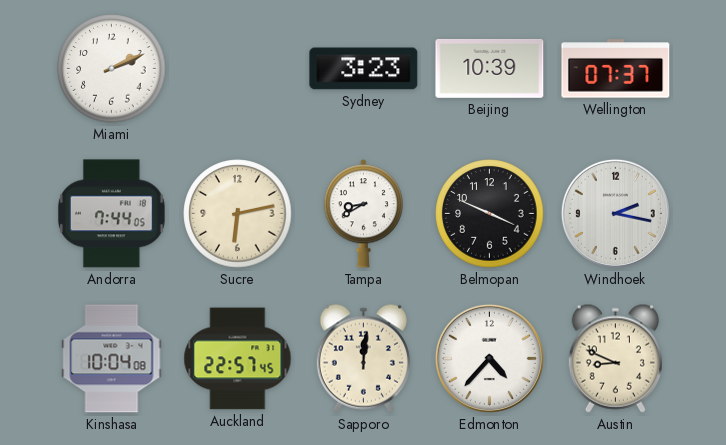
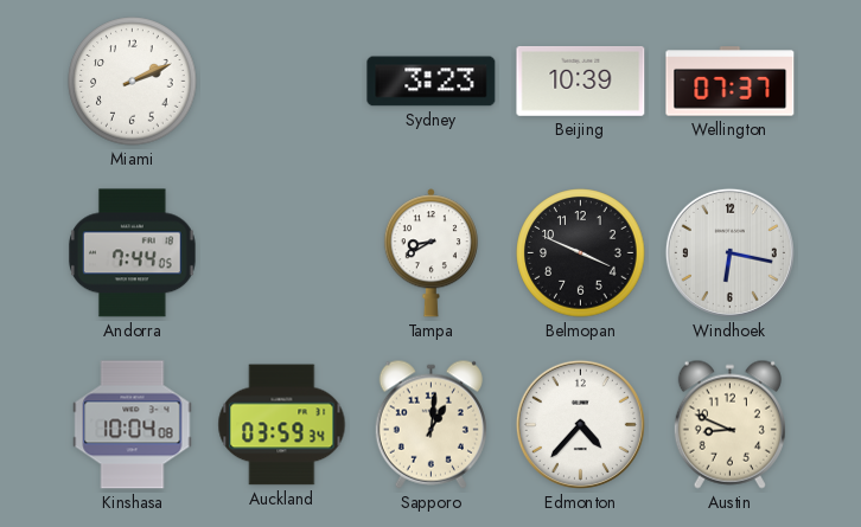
Sucre: 6:13 -> none
Windhoek: 2:17 -> 6:17
Auckland: 22:57 -> 03:59
Sapporo: 12:01 -> 1:01
